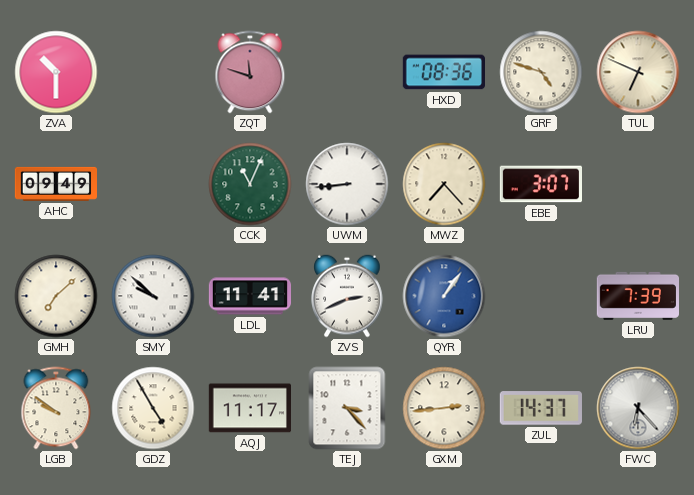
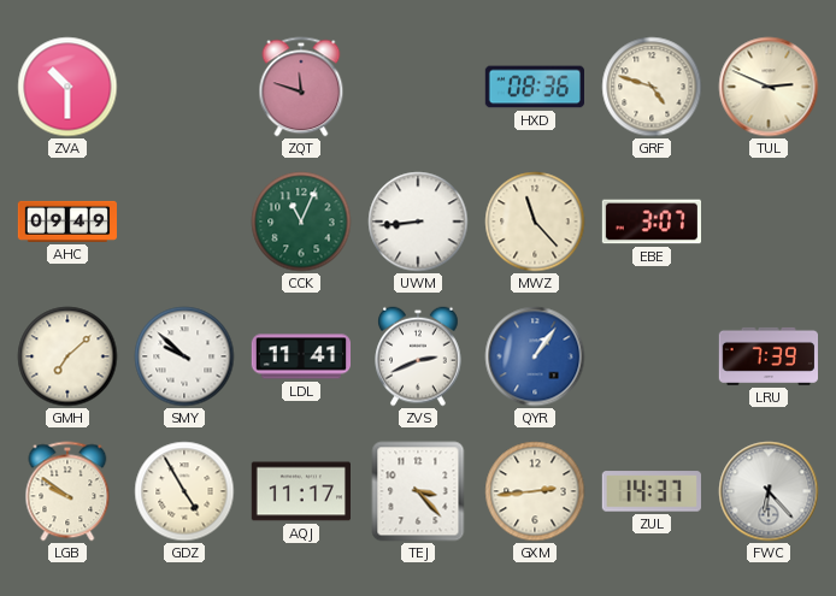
TUL: 6:49 -> 2:49
MWZ: 7:23 -> 11:23
